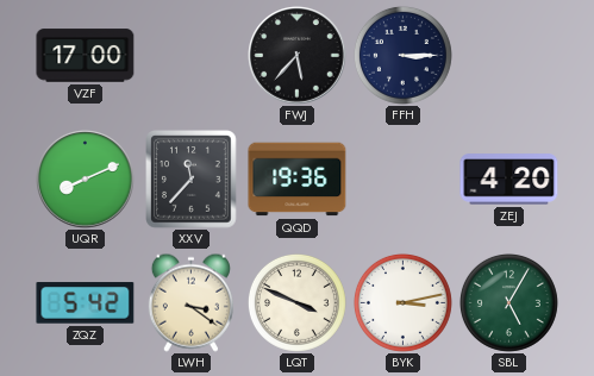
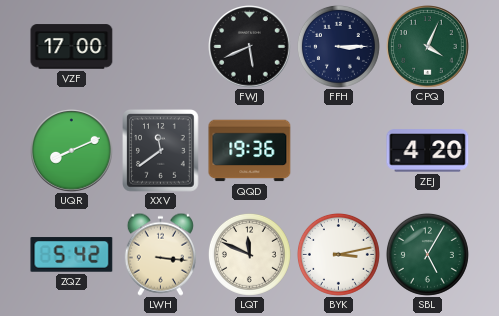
FWJ: 5:37 -> 5:41
CPQ: none -> 4:04
XXV: 11:37 -> 11:39
LWH: 3:21 -> 3:16
LQT: 3:49 -> 11:49
